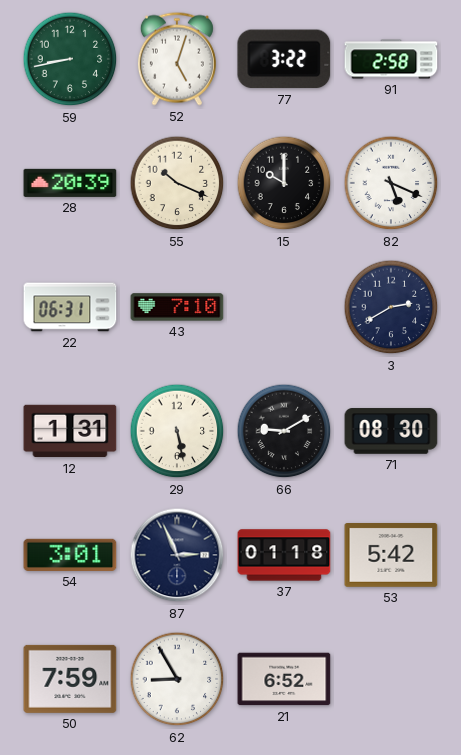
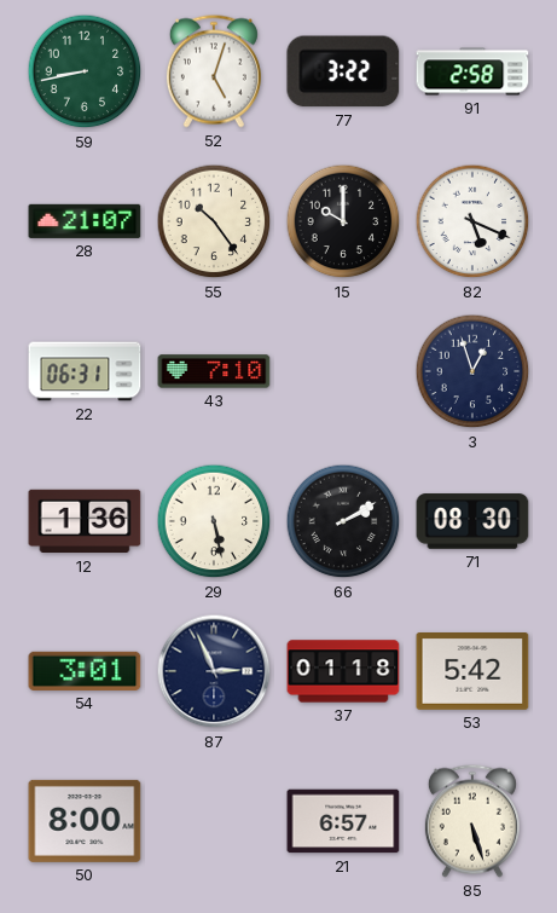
28: 20:39 -> 21:07
55: 10:19 -> 10:24
3: 2:40 -> 12:57
12: 1:31 -> 1:36
66: 9:10 -> 2:10
50: 7:59 -> 8:00
62: 8:55 -> none
21: 6:52 -> 6:57
85: none -> 5:27
